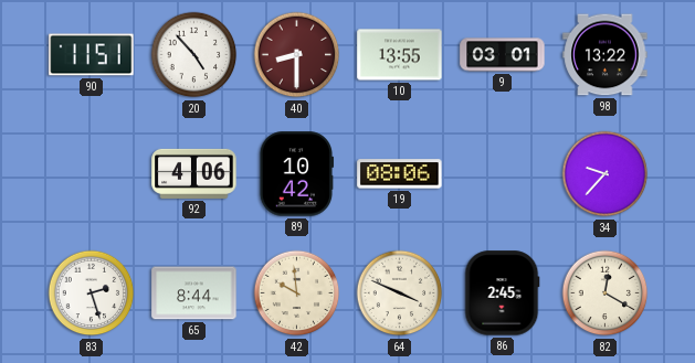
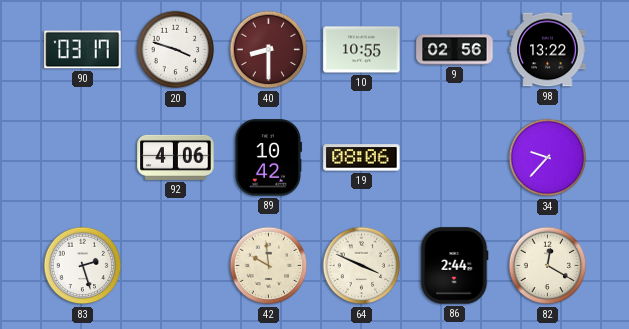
90: 11:51 -> 03:17
20: 4:53 -> 3:48
10: 13:55 -> 10:55
9: 03:01 -> 02:56
65: 8:44 -> none
86: 2:45 -> 2:44
